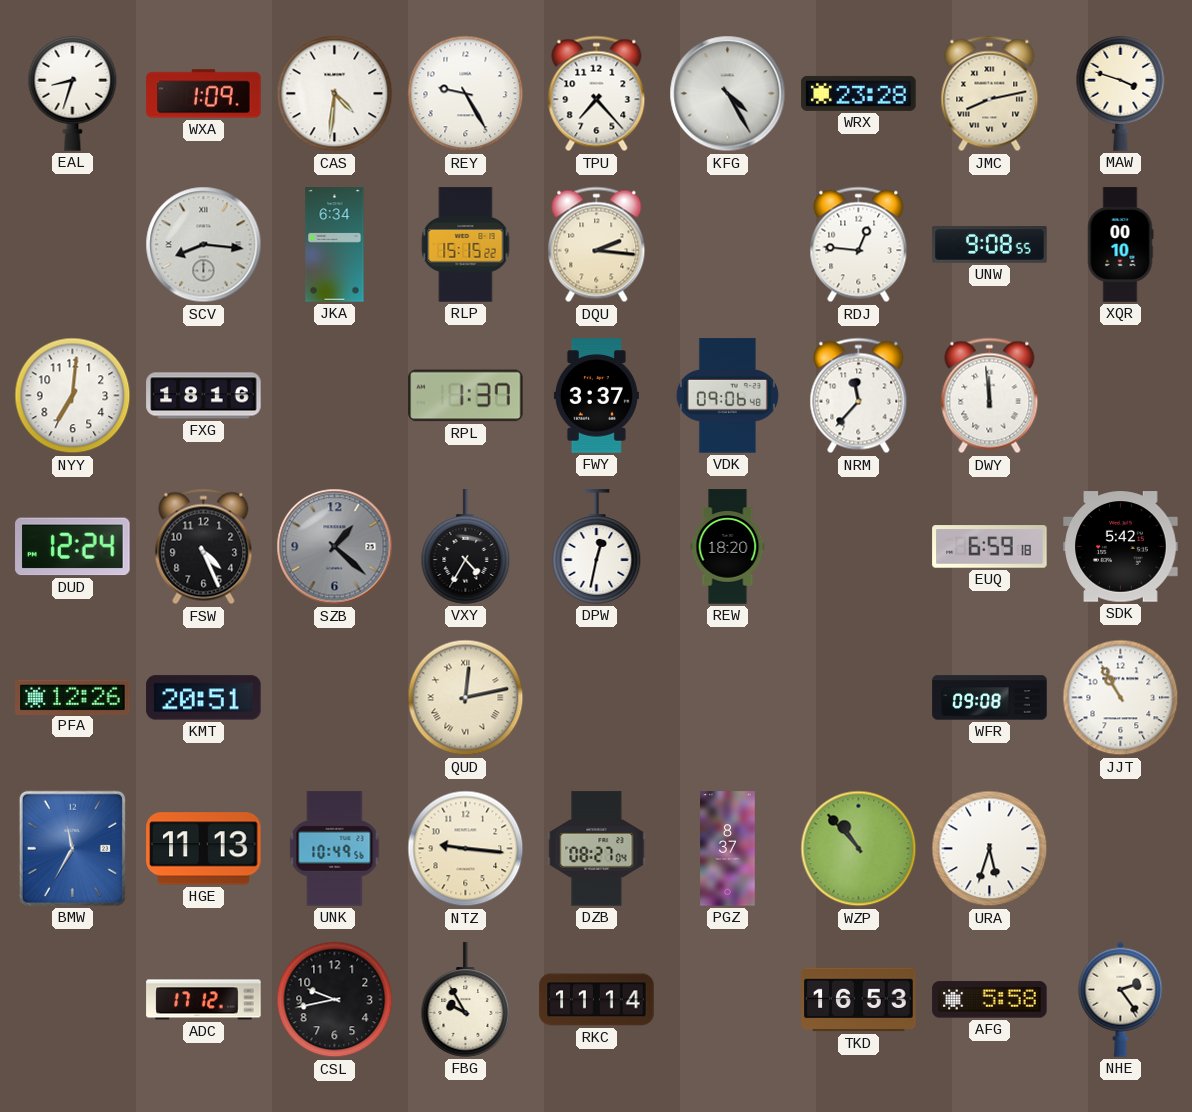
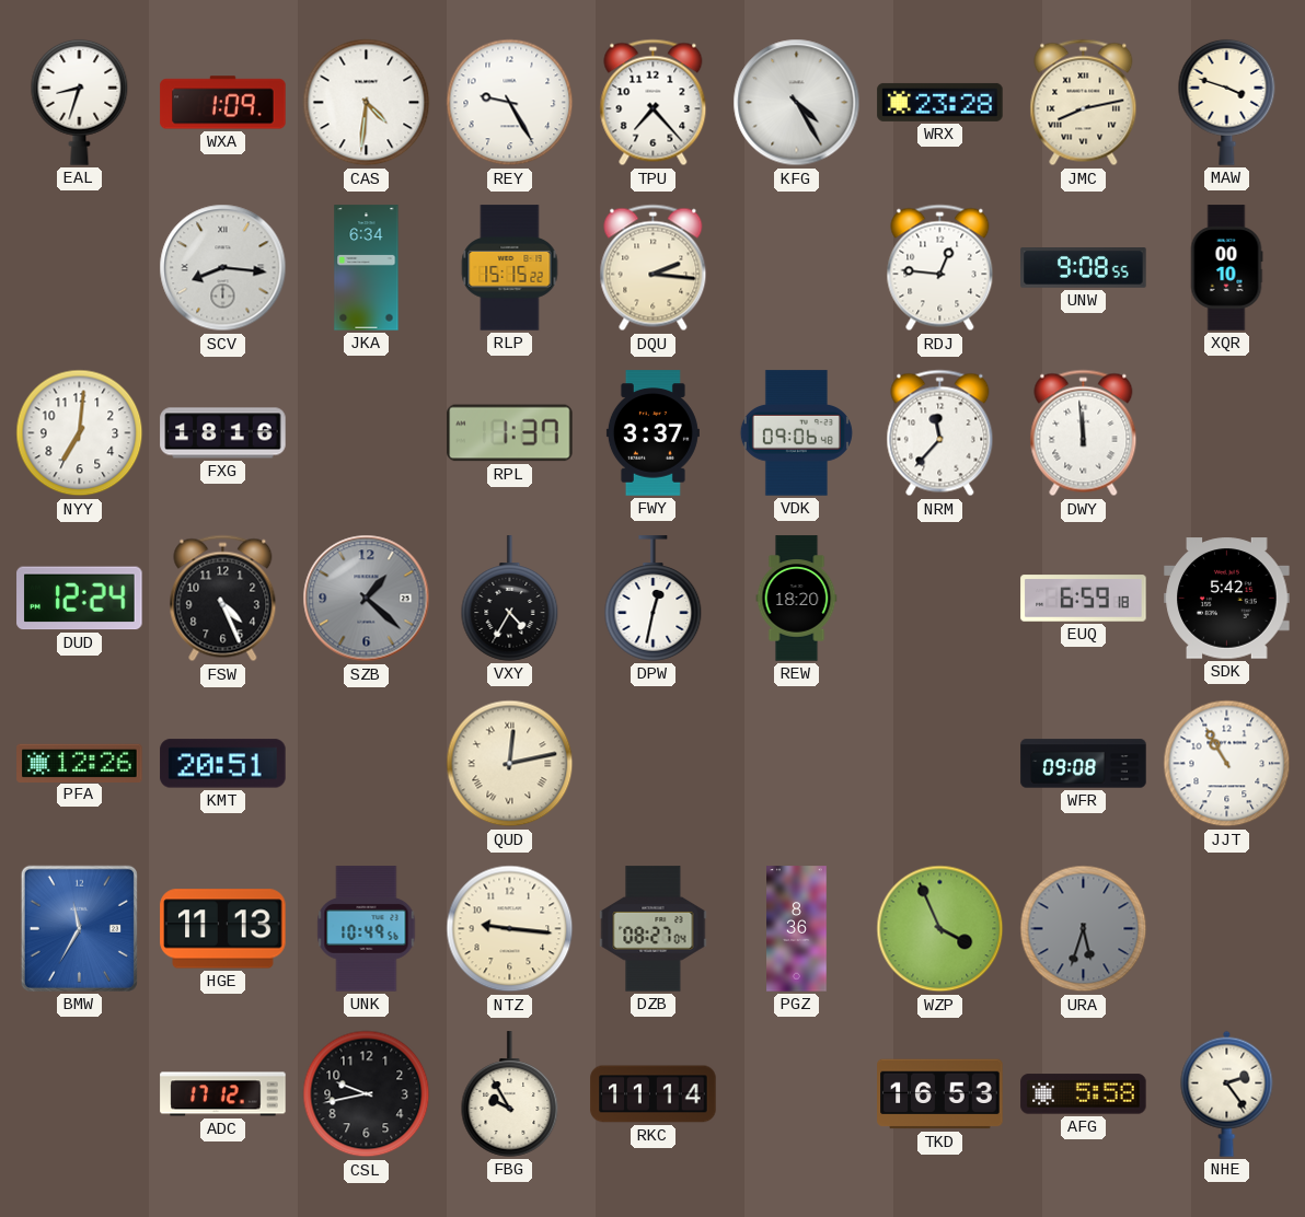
PGZ: 8:37 -> 8:36
WZP: 10:53 -> 3:56
URA dial: white -> grey
